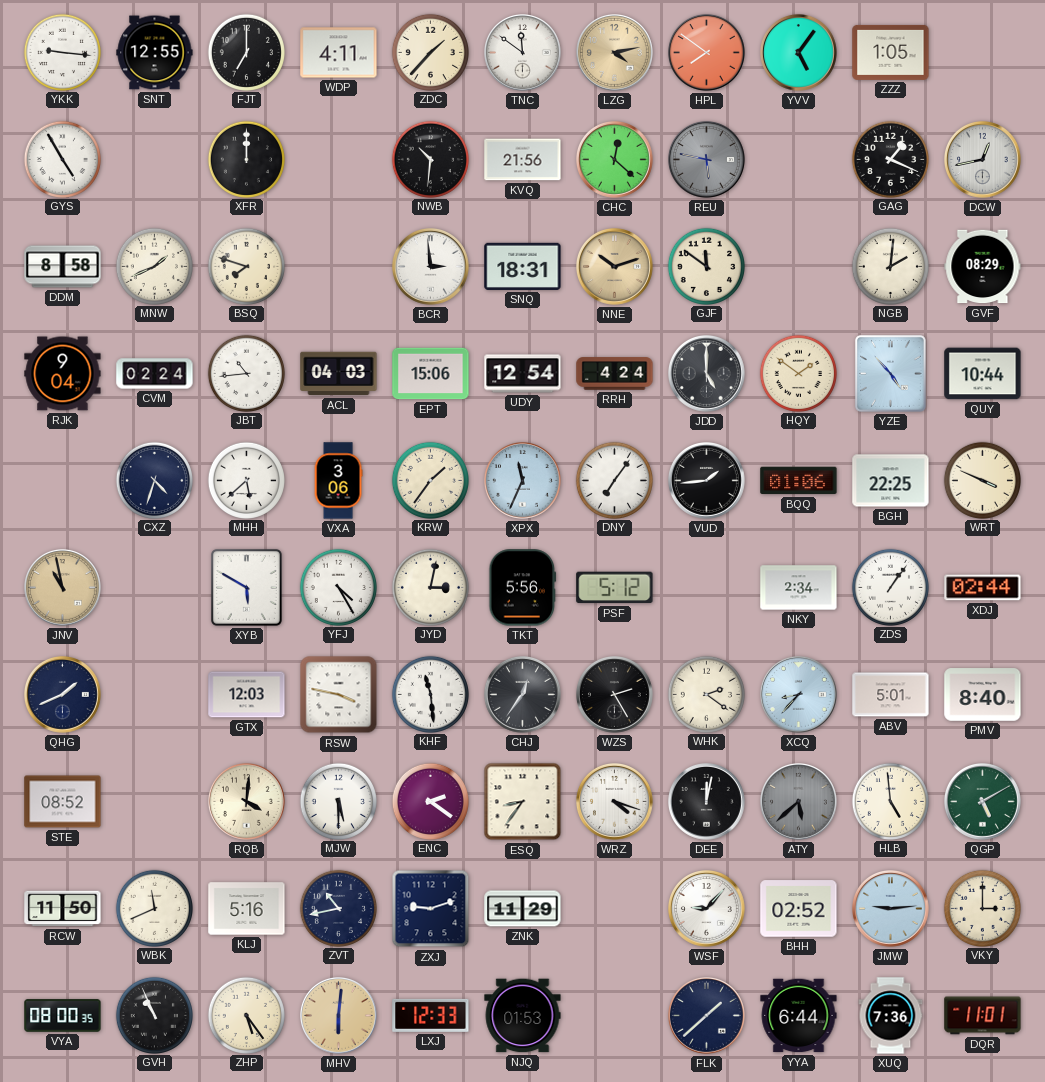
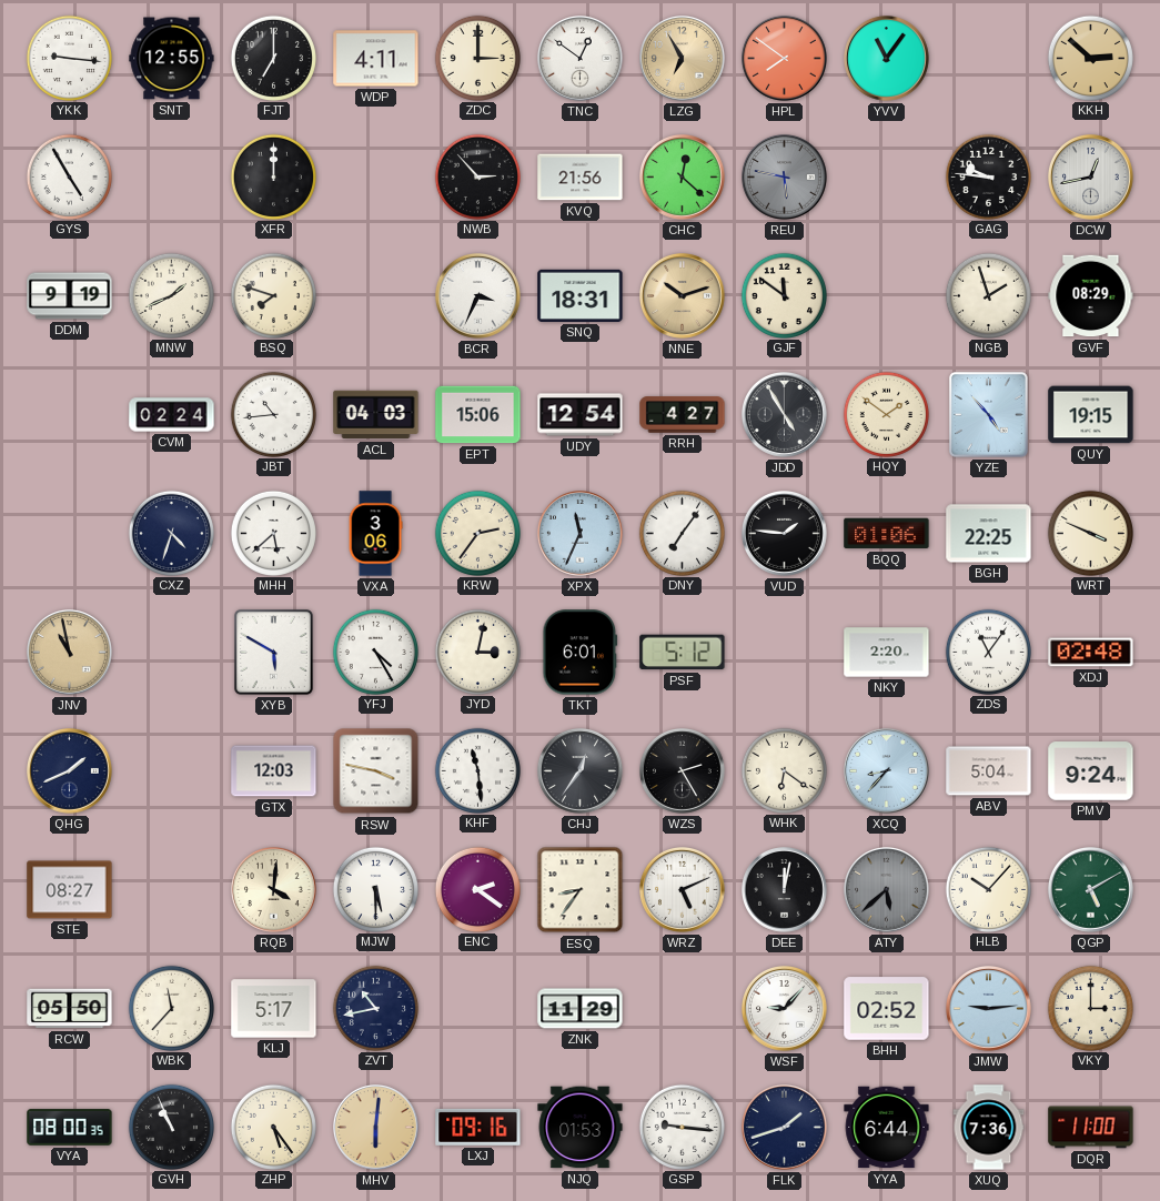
ZDC: 1:37 -> 3:00
TNC: 11:51 -> 12:51
LZG: 4:13 -> 6:55
YVV: 5:06 -> 11:06
ZZZ: 1:05 -> none
KKH: none -> 2:52
NWB: 10:31 -> 2:53
GAG: 1:19 -> 9:46
DDM: 8:58 -> 9:19
BCR: 2:59 -> 3:34
NGB: 2:01 -> 1:57
RJK: 9:04 -> none
RRH: 4:24 -> 4:27
JDD: 5:00 -> 4:55
QUY: 10:44 -> 19:15
KRW: 1:36 -> 2:36
VUD: 1:44 -> 1:46
TKT: 5:56 -> 6:01
NKY: 2:34 -> 2:20
ZDS: 1:06 -> 11:06
XDJ: 02:44 -> 02:48
WHK: 2:21 -> 6:21
ABV: 5:01 -> 5:04
PMV: 8:40 -> 9:24
STE: 08:52 -> 08:27
WRZ: 4:18 -> 5:11
HLB: 4:59 -> 10:07
RCW: 11:50 -> 05:50
WBK: 11:41 -> 11:37
KLJ: 5:16 -> 5:17
ZXJ: 9:12 -> none
LXJ: 12:33 -> 09:16
GSP: none -> 9:16
FLK: 1:38 -> 1:42
DQR: 11:01 -> 11:00
